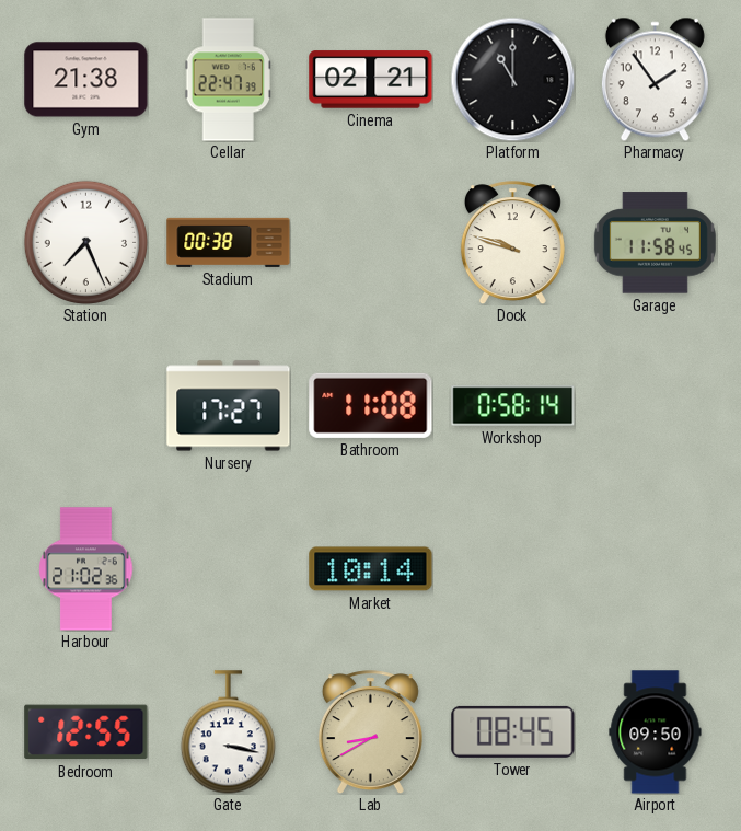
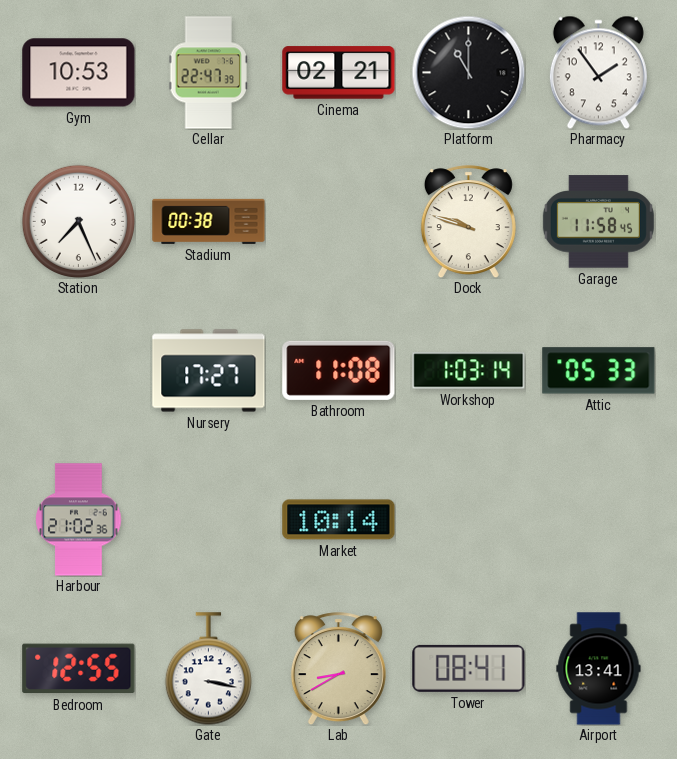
Gym: 21:38 -> 10:53
Workshop: 0:58 -> 1:03
Attic: none -> 05:33
Tower: 08:45 -> 08:41
Airport: 09:50 -> 13:41
